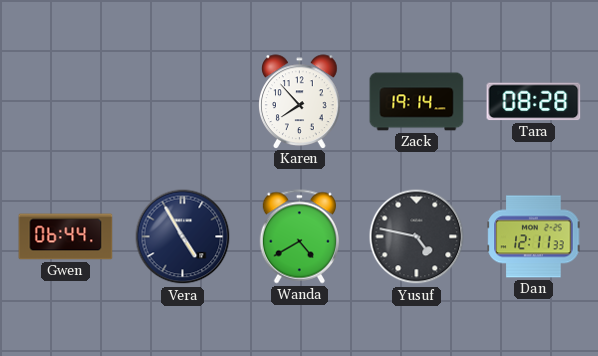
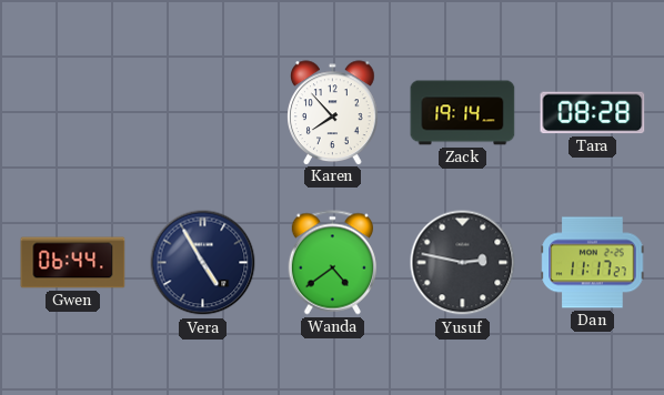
Wanda: 4:40 -> 4:39
Yusuf: 4:47 -> 2:47
Dan: 12:11 -> 11:17
